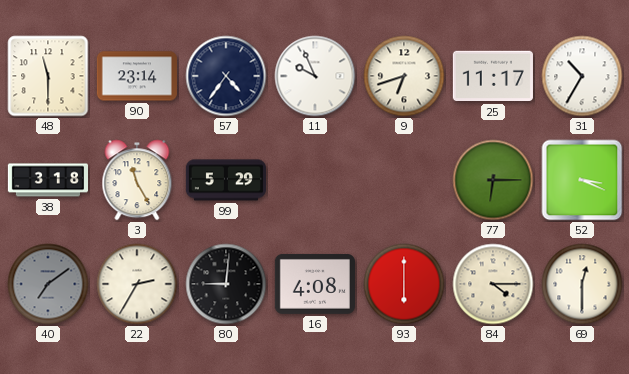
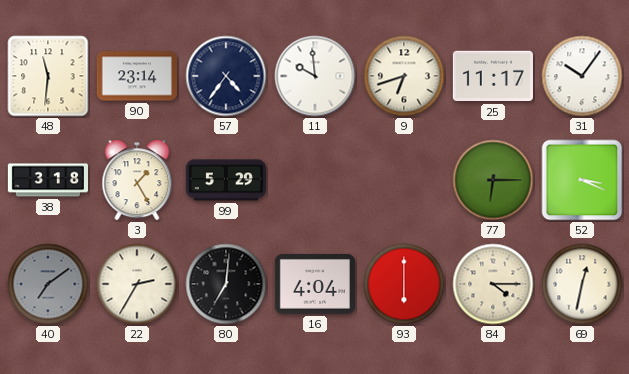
48: 11:30 -> 11:31
11: 9:56 -> 9:59
31: 10:35 -> 10:06
3: 11:25 -> 1:25
80: 9:01 -> 7:01
16: 4:08 -> 4:04
69: 12:30 -> 12:32
